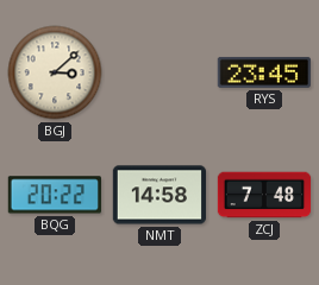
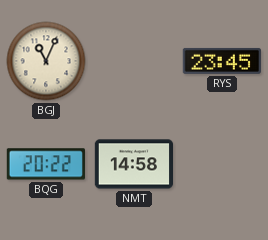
BGJ: 3:08 -> 11:04
ZCJ: 7:48 -> none
